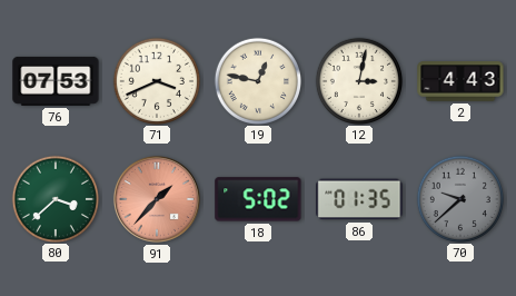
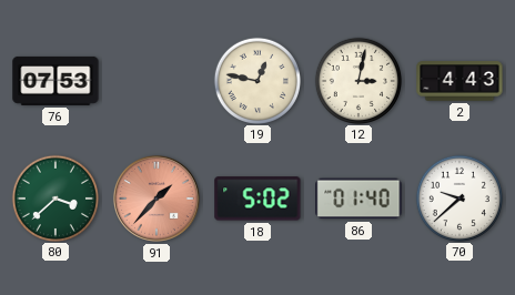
71: 3:41 -> none
86: 01:35 -> 01:40
70 dial: grey -> white
